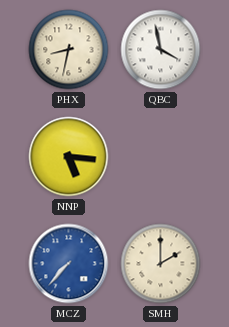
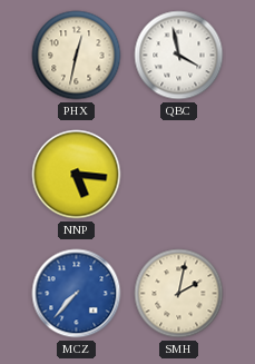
PHX: 8:32 -> 12:32
SMH: 2:00 -> 2:02
